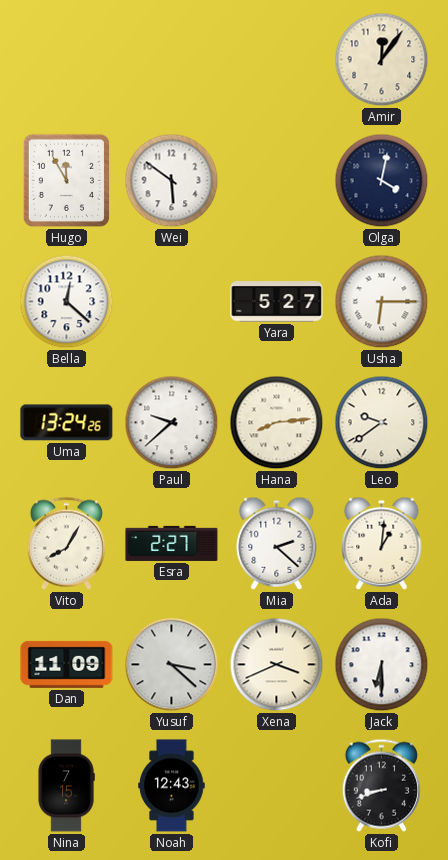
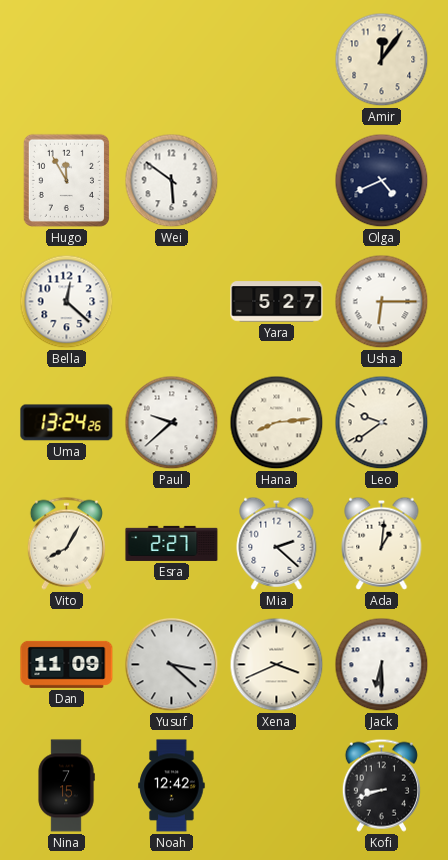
Olga: 4:02 -> 4:41
Noah: 12:43 -> 12:42
